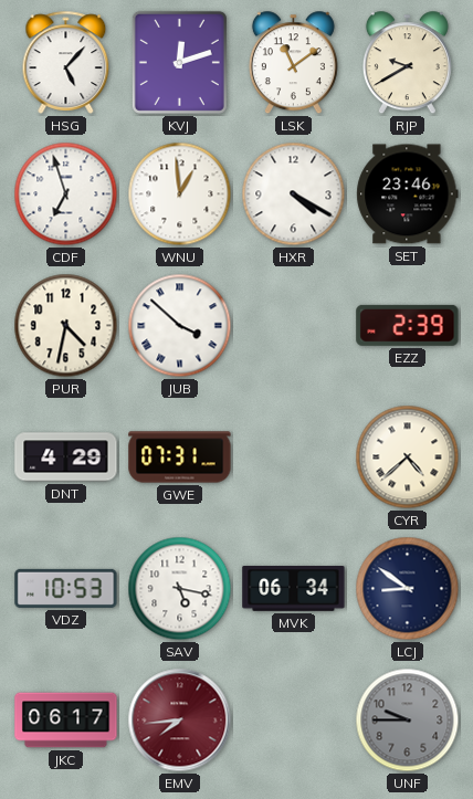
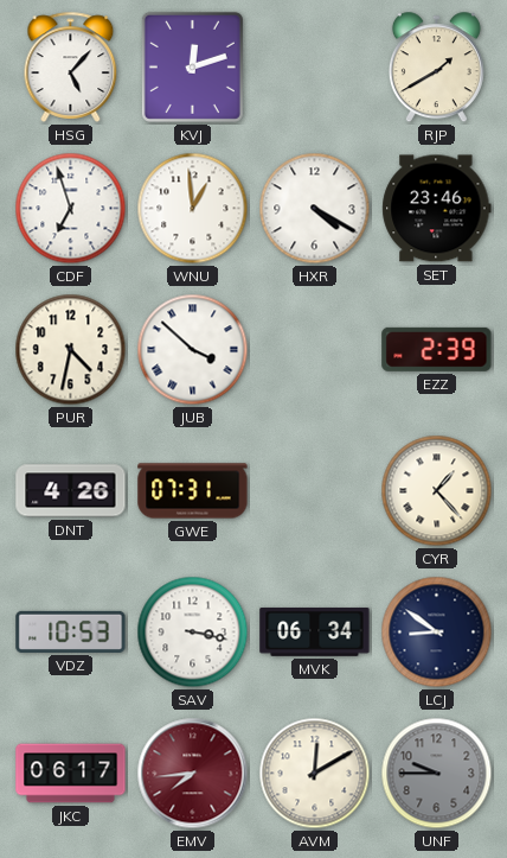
LSK: 11:09 -> none
RJP: 9:40 -> 1:40
DNT: 4:29 -> 4:26
CYR: 4:38 -> 1:23
SAV: 5:17 -> 3:17
AVM: none -> 12:10
